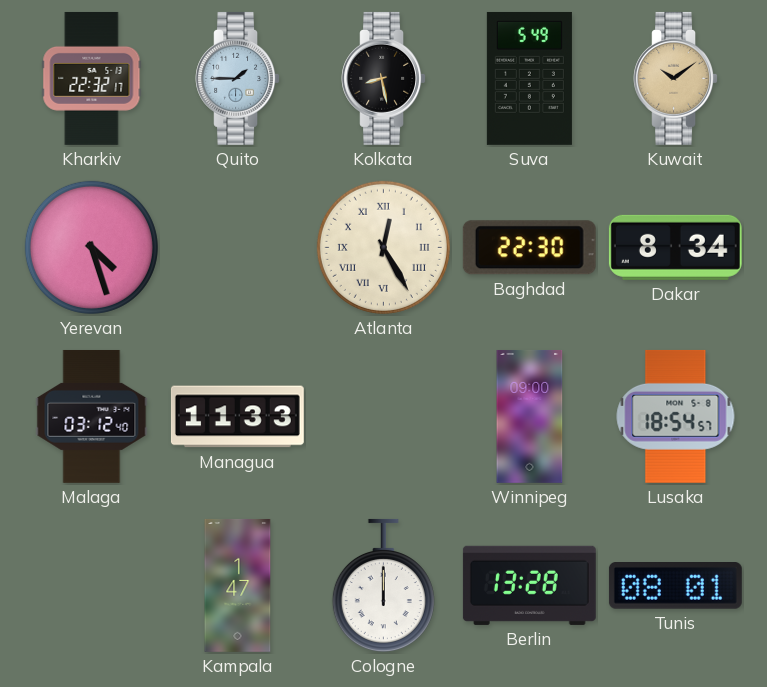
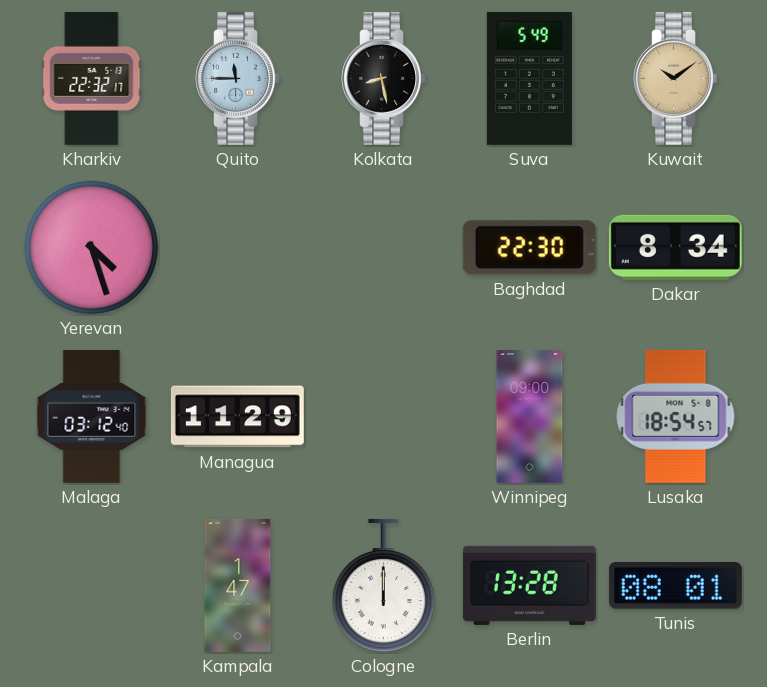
Quito: 1:45 -> 11:45
Atlanta: 12:25 -> none
Managua: 11:33 -> 11:29
